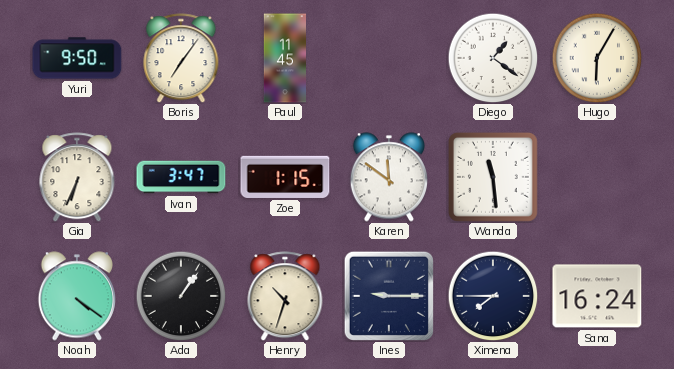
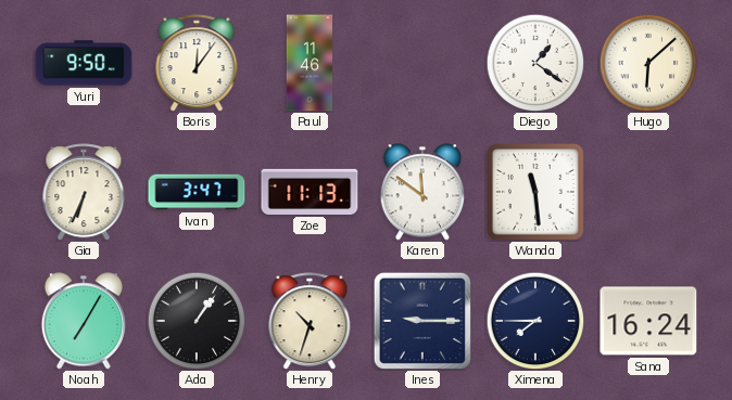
Boris: 7:06 -> 12:06
Paul: 11:45 -> 11:46
Hugo: 6:05 -> 6:08
Zoe: 1:15 -> 11:13
Noah: 4:21 -> 7:05
